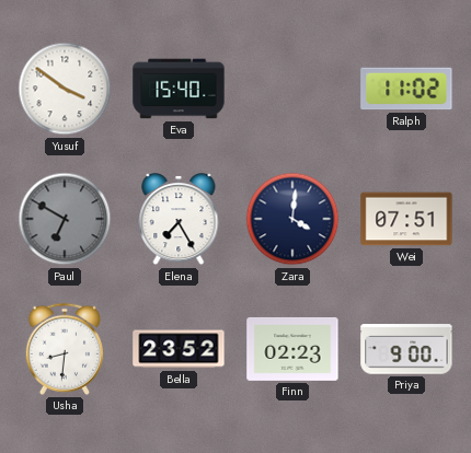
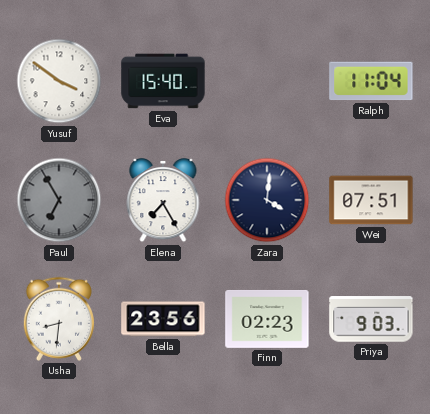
Ralph: 11:02 -> 11:04
Paul: 6:50 -> 6:55
Bella: 23:52 -> 23:56
Priya: 9:00 -> 9:03
